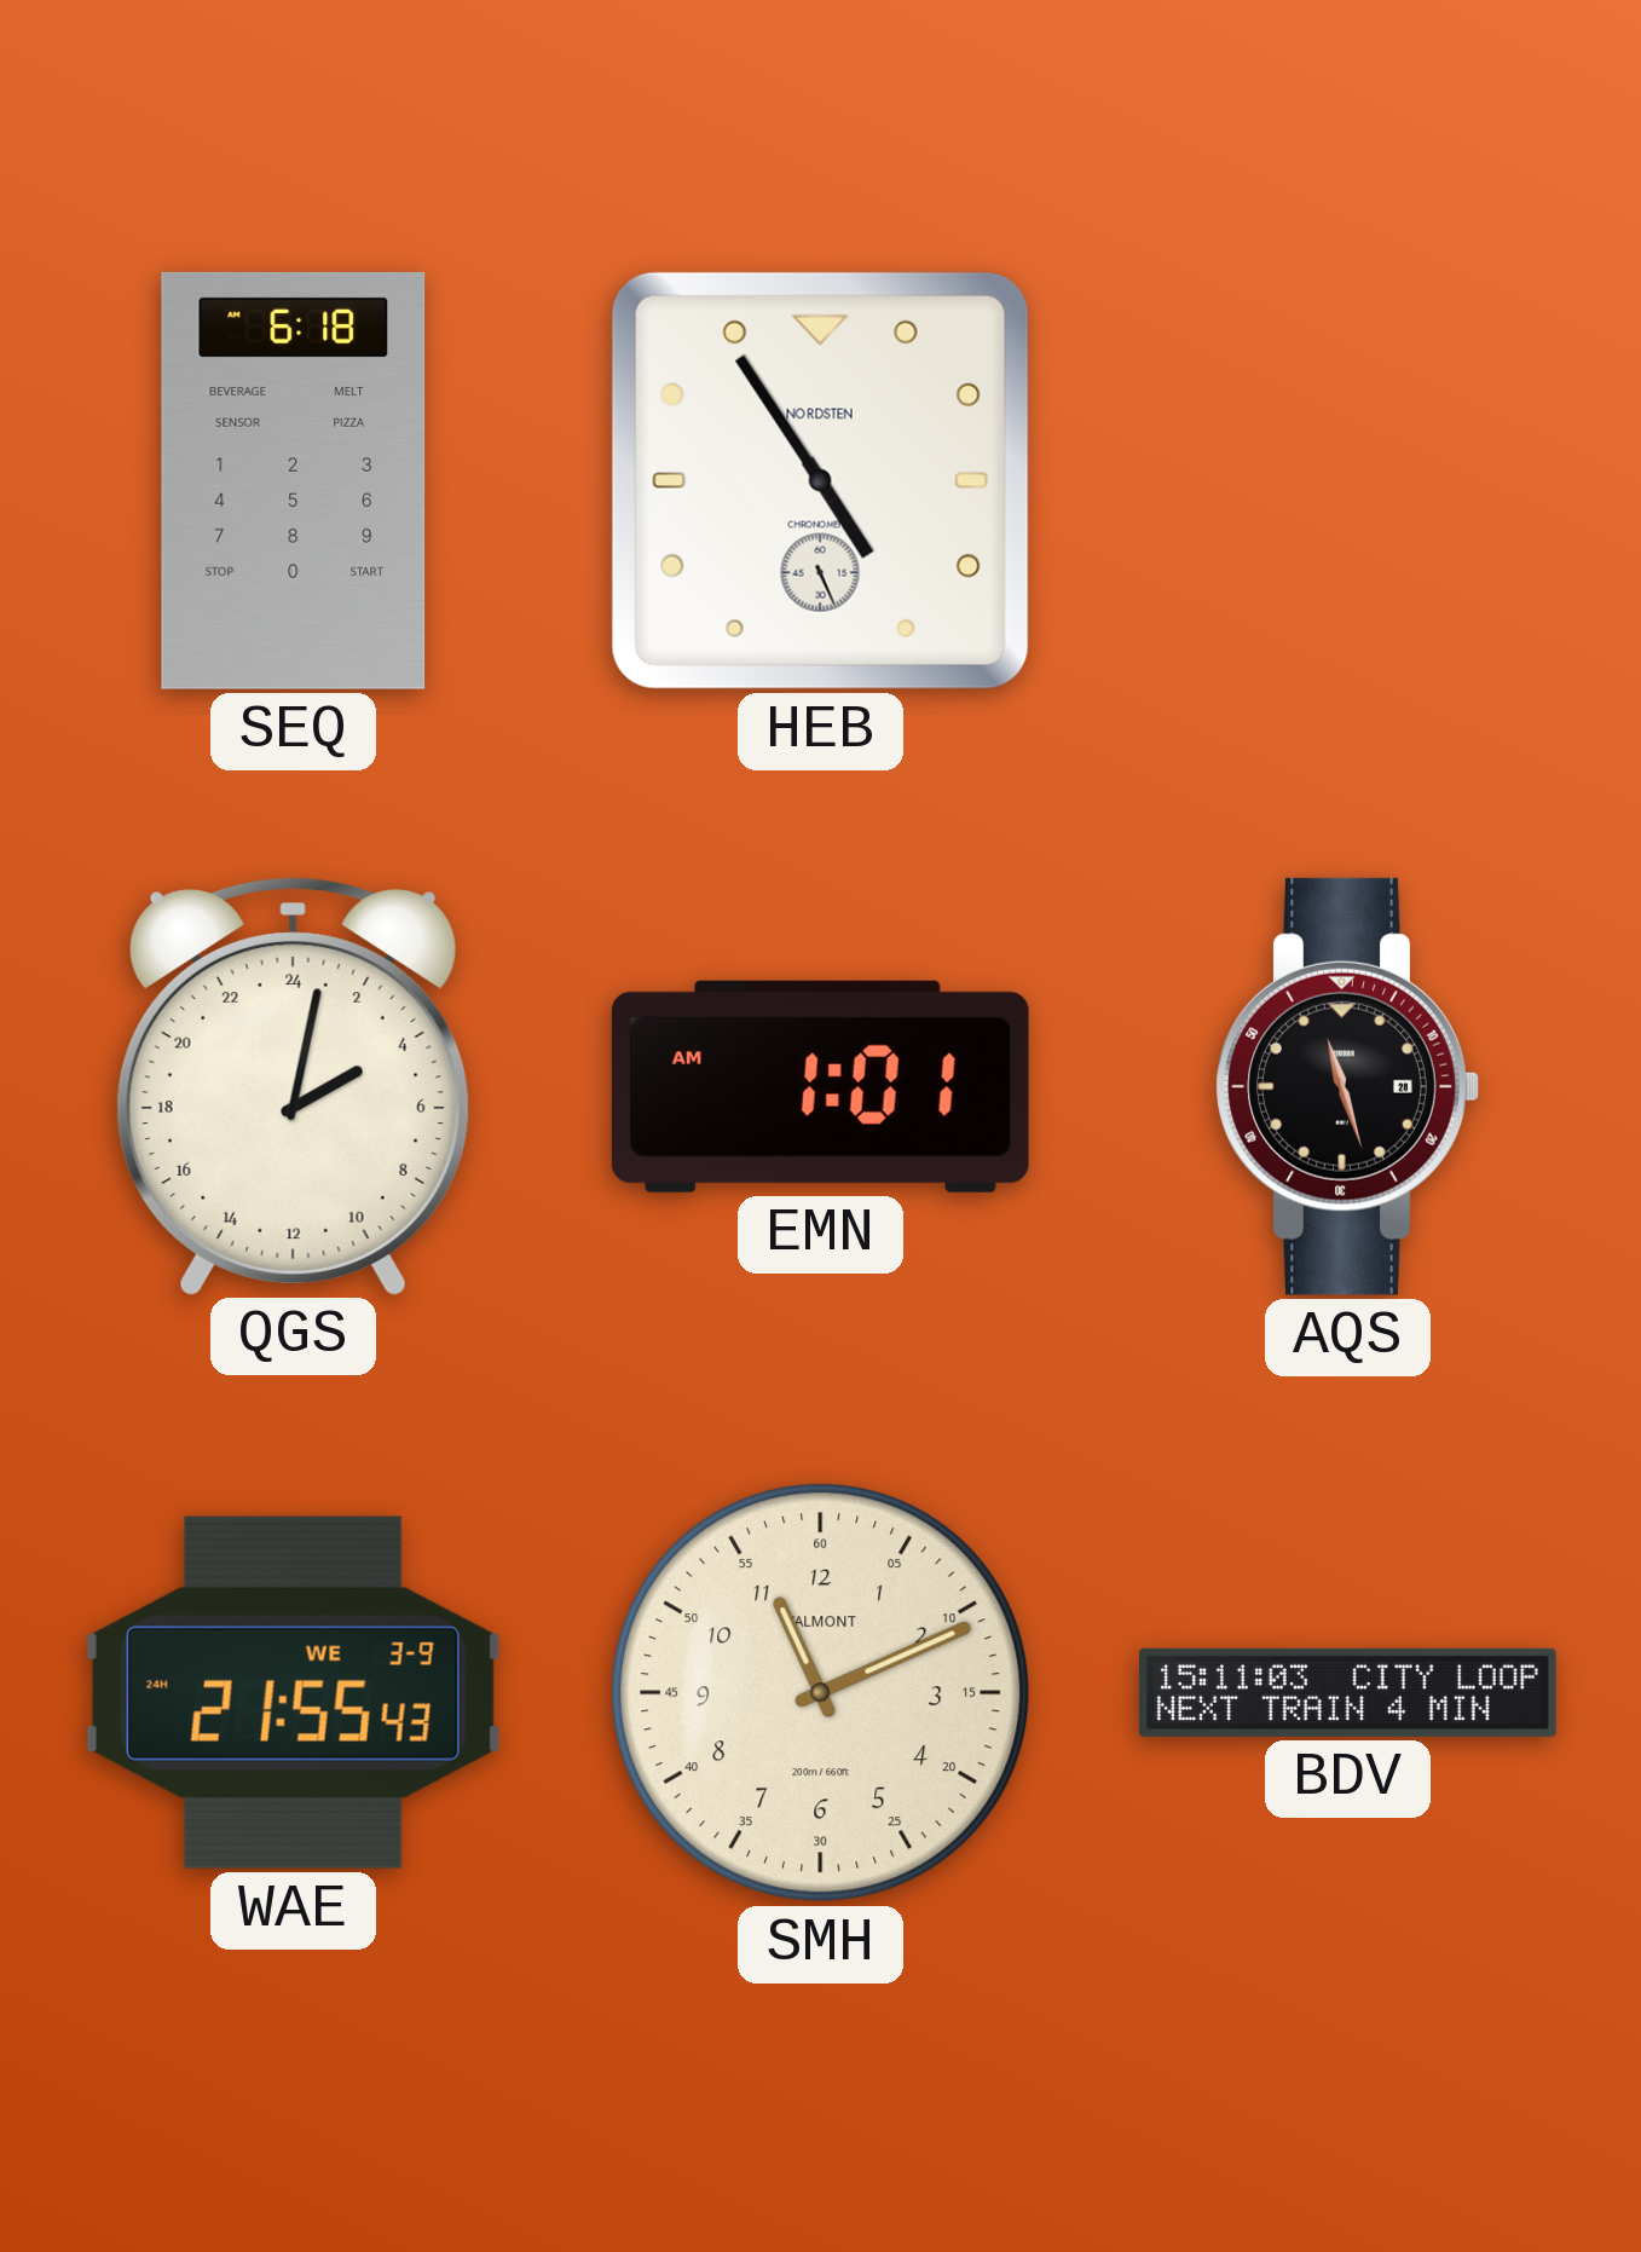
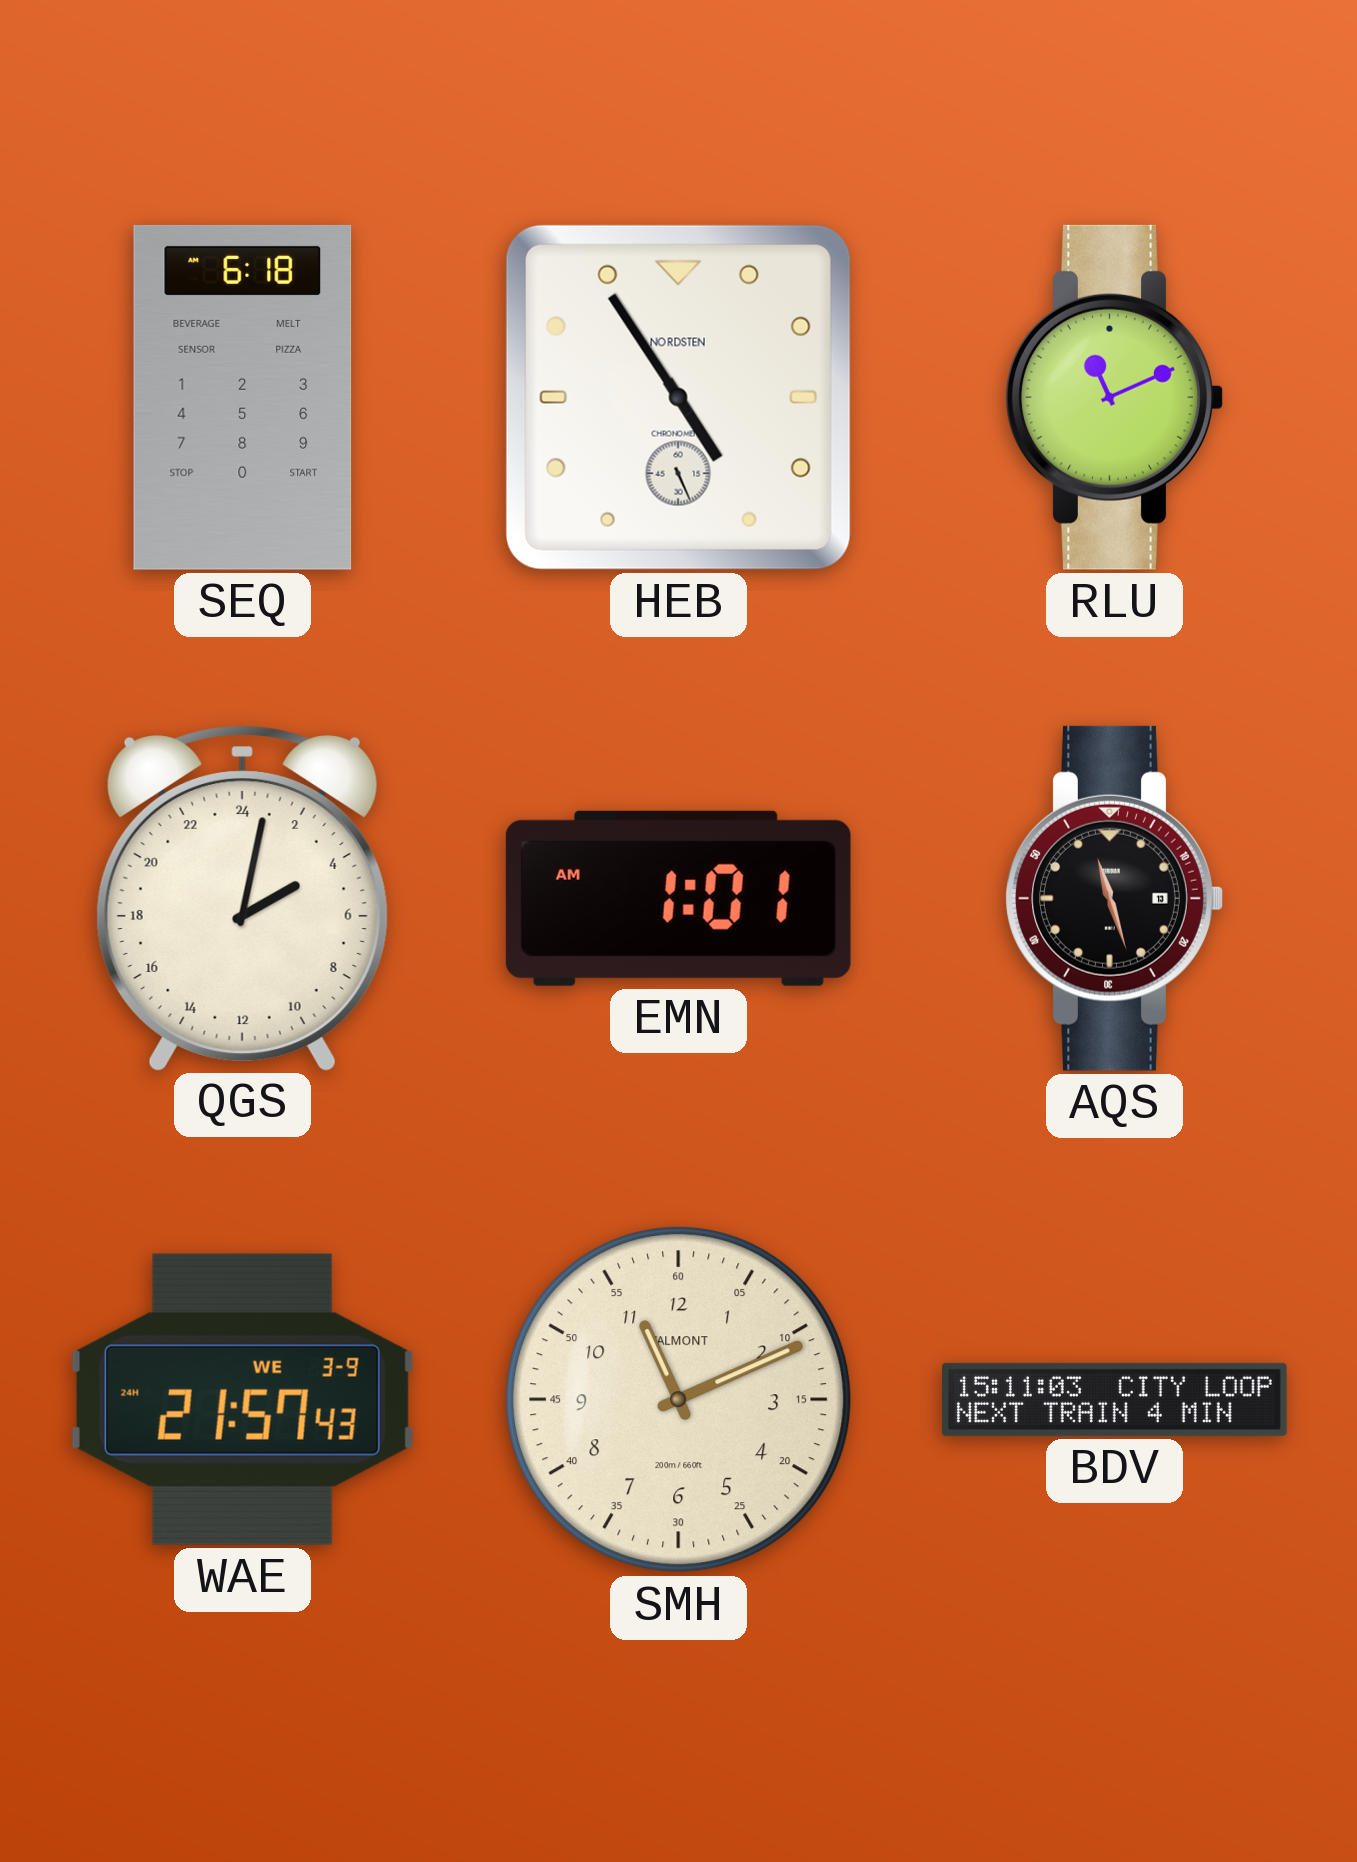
RLU: none -> 11:11
AQS date: 28 -> 13
WAE: 21:55 -> 21:57
